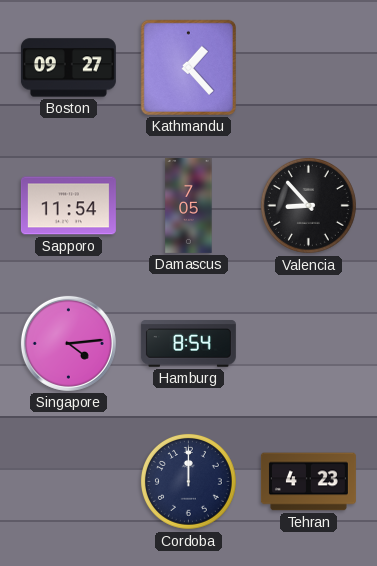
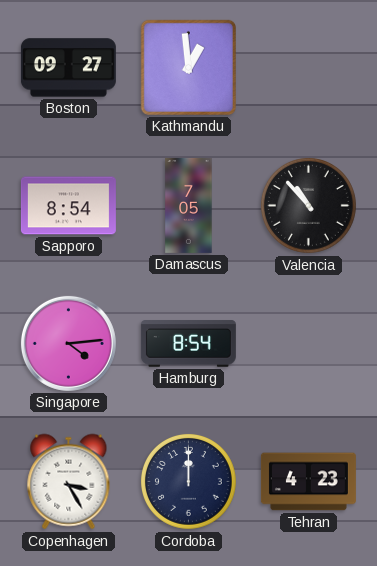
Kathmandu: 1:23 -> 12:59
Sapporo: 11:54 -> 8:54
Valencia: 8:53 -> 10:53
Copenhagen: none -> 3:25
